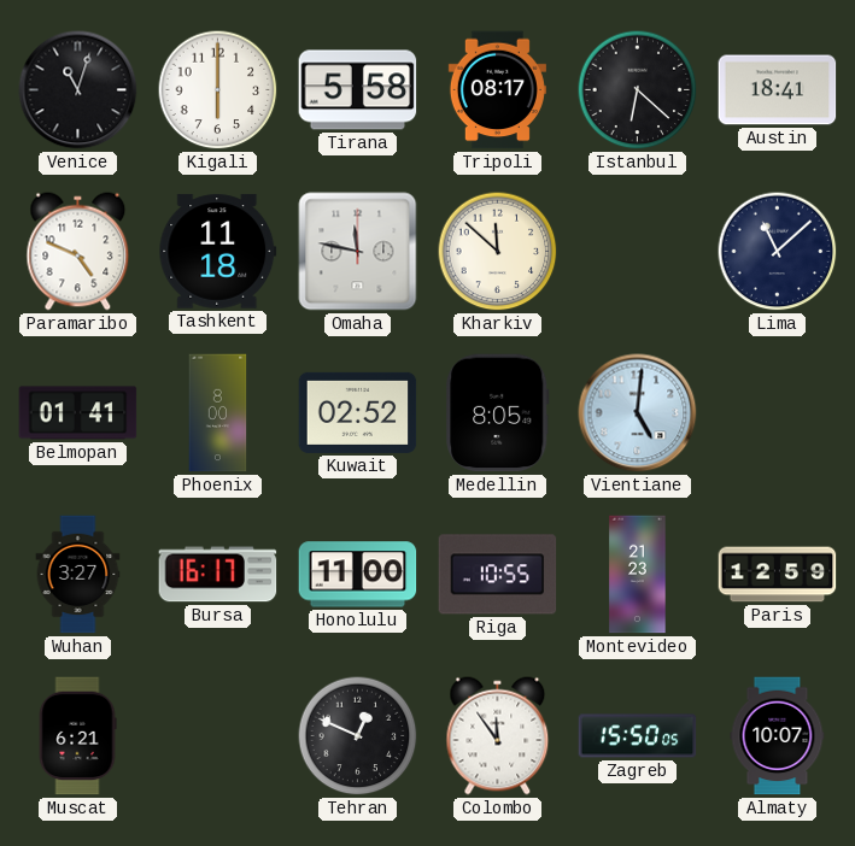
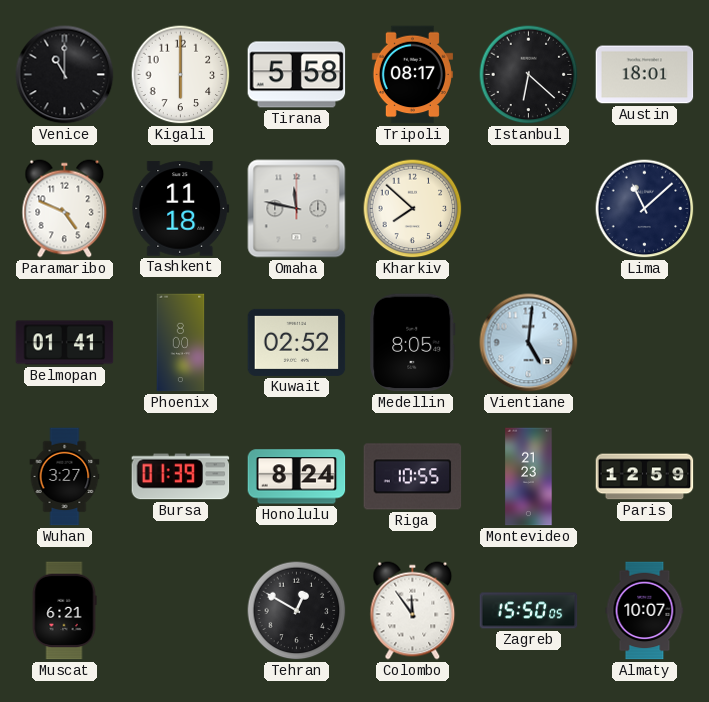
Venice: 11:03 -> 11:00
Austin: 18:41 -> 18:01
Kharkiv: 11:52 -> 7:52
Bursa: 16:17 -> 01:39
Honolulu: 11:00 -> 8:24
Tehran: 12:49 -> 12:50
